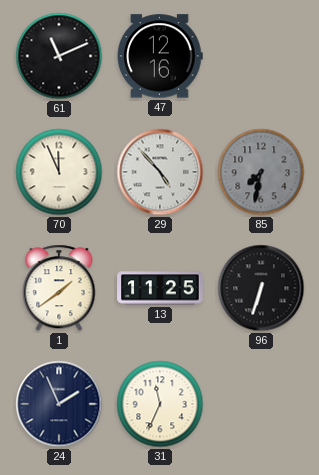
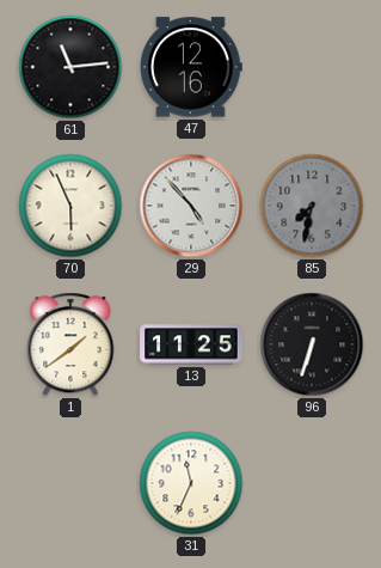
61: 11:11 -> 11:14
70: 11:56 -> 5:56
24: 1:56 -> none
